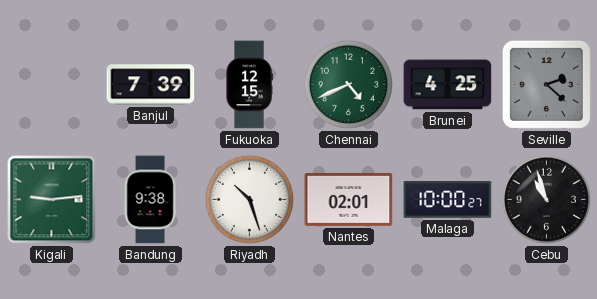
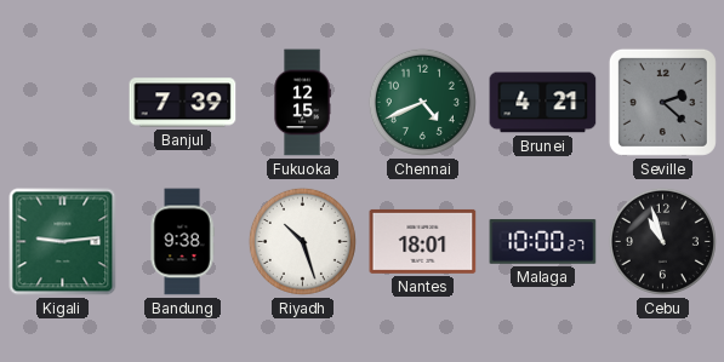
Brunei: 4:25 -> 4:21
Nantes: 02:01 -> 18:01
